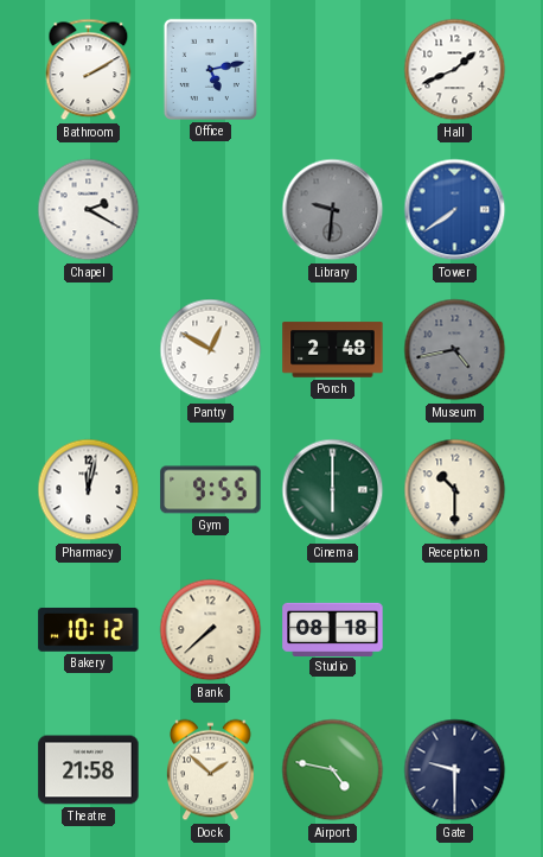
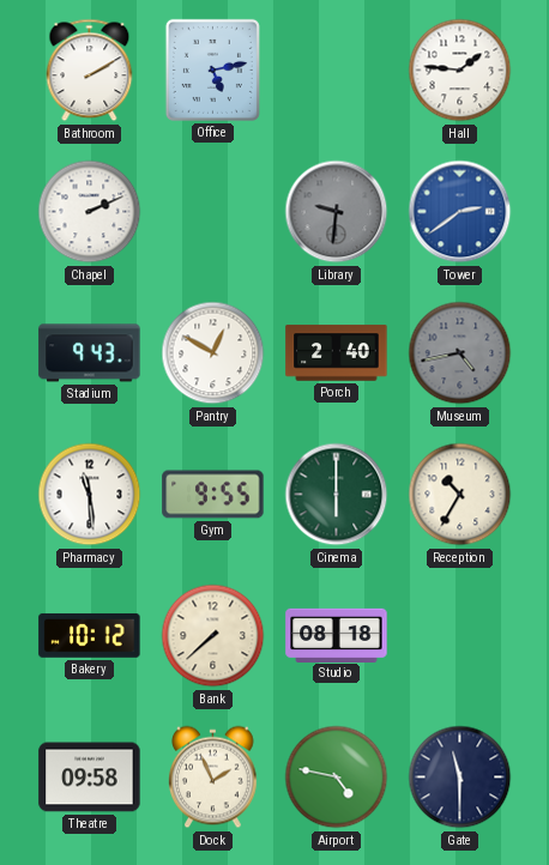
Hall: 1:41 -> 1:46
Chapel: 2:20 -> 2:11
Tower: 7:39 -> 2:39
Stadium: none -> 9:43
Porch: 2:48 -> 2:40
Pharmacy: 12:02 -> 11:29
Reception: 10:30 -> 10:35
Theatre: 21:58 -> 09:58
Dock: 1:52 -> 1:56
Gate: 9:30 -> 11:30
